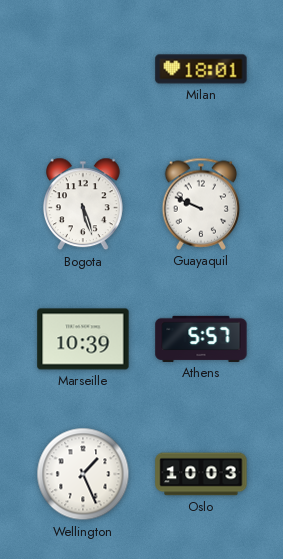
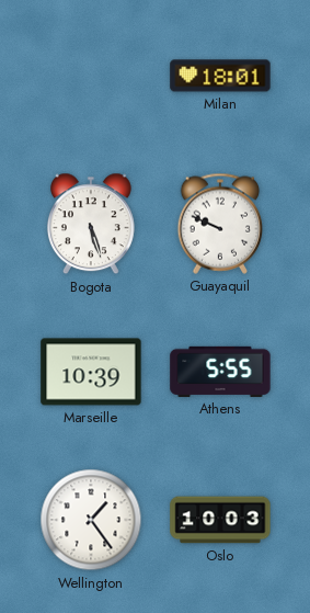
Athens: 5:57 -> 5:55
Wellington: 1:26 -> 1:24
